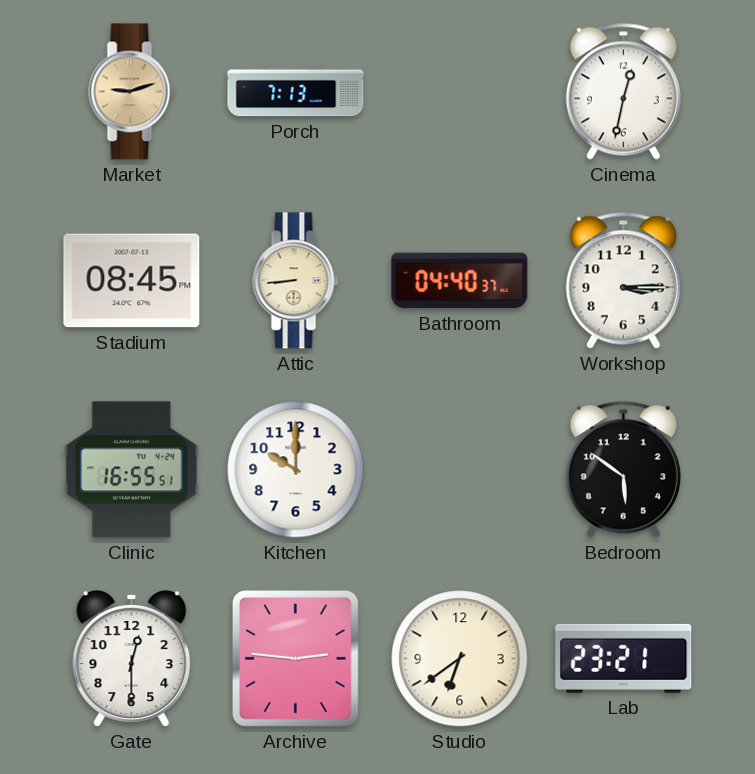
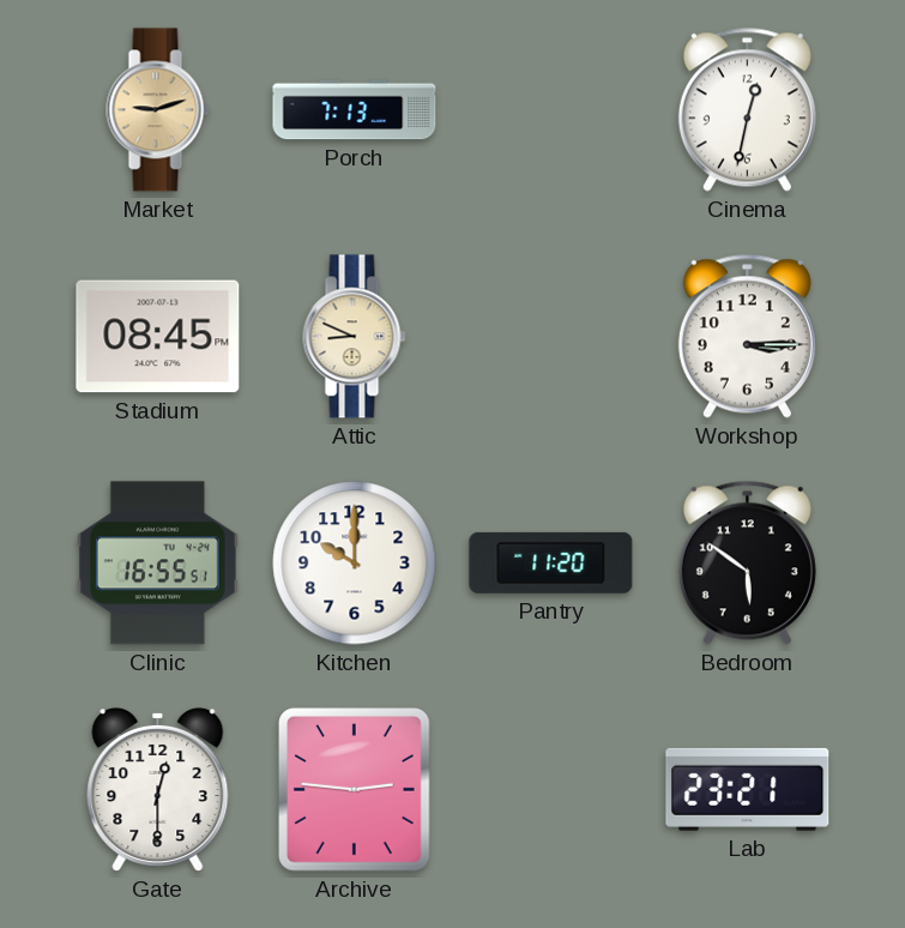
Attic: 8:44 -> 8:49
Bathroom: 04:40 -> none
Pantry: none -> 11:20
Studio: 6:39 -> none
